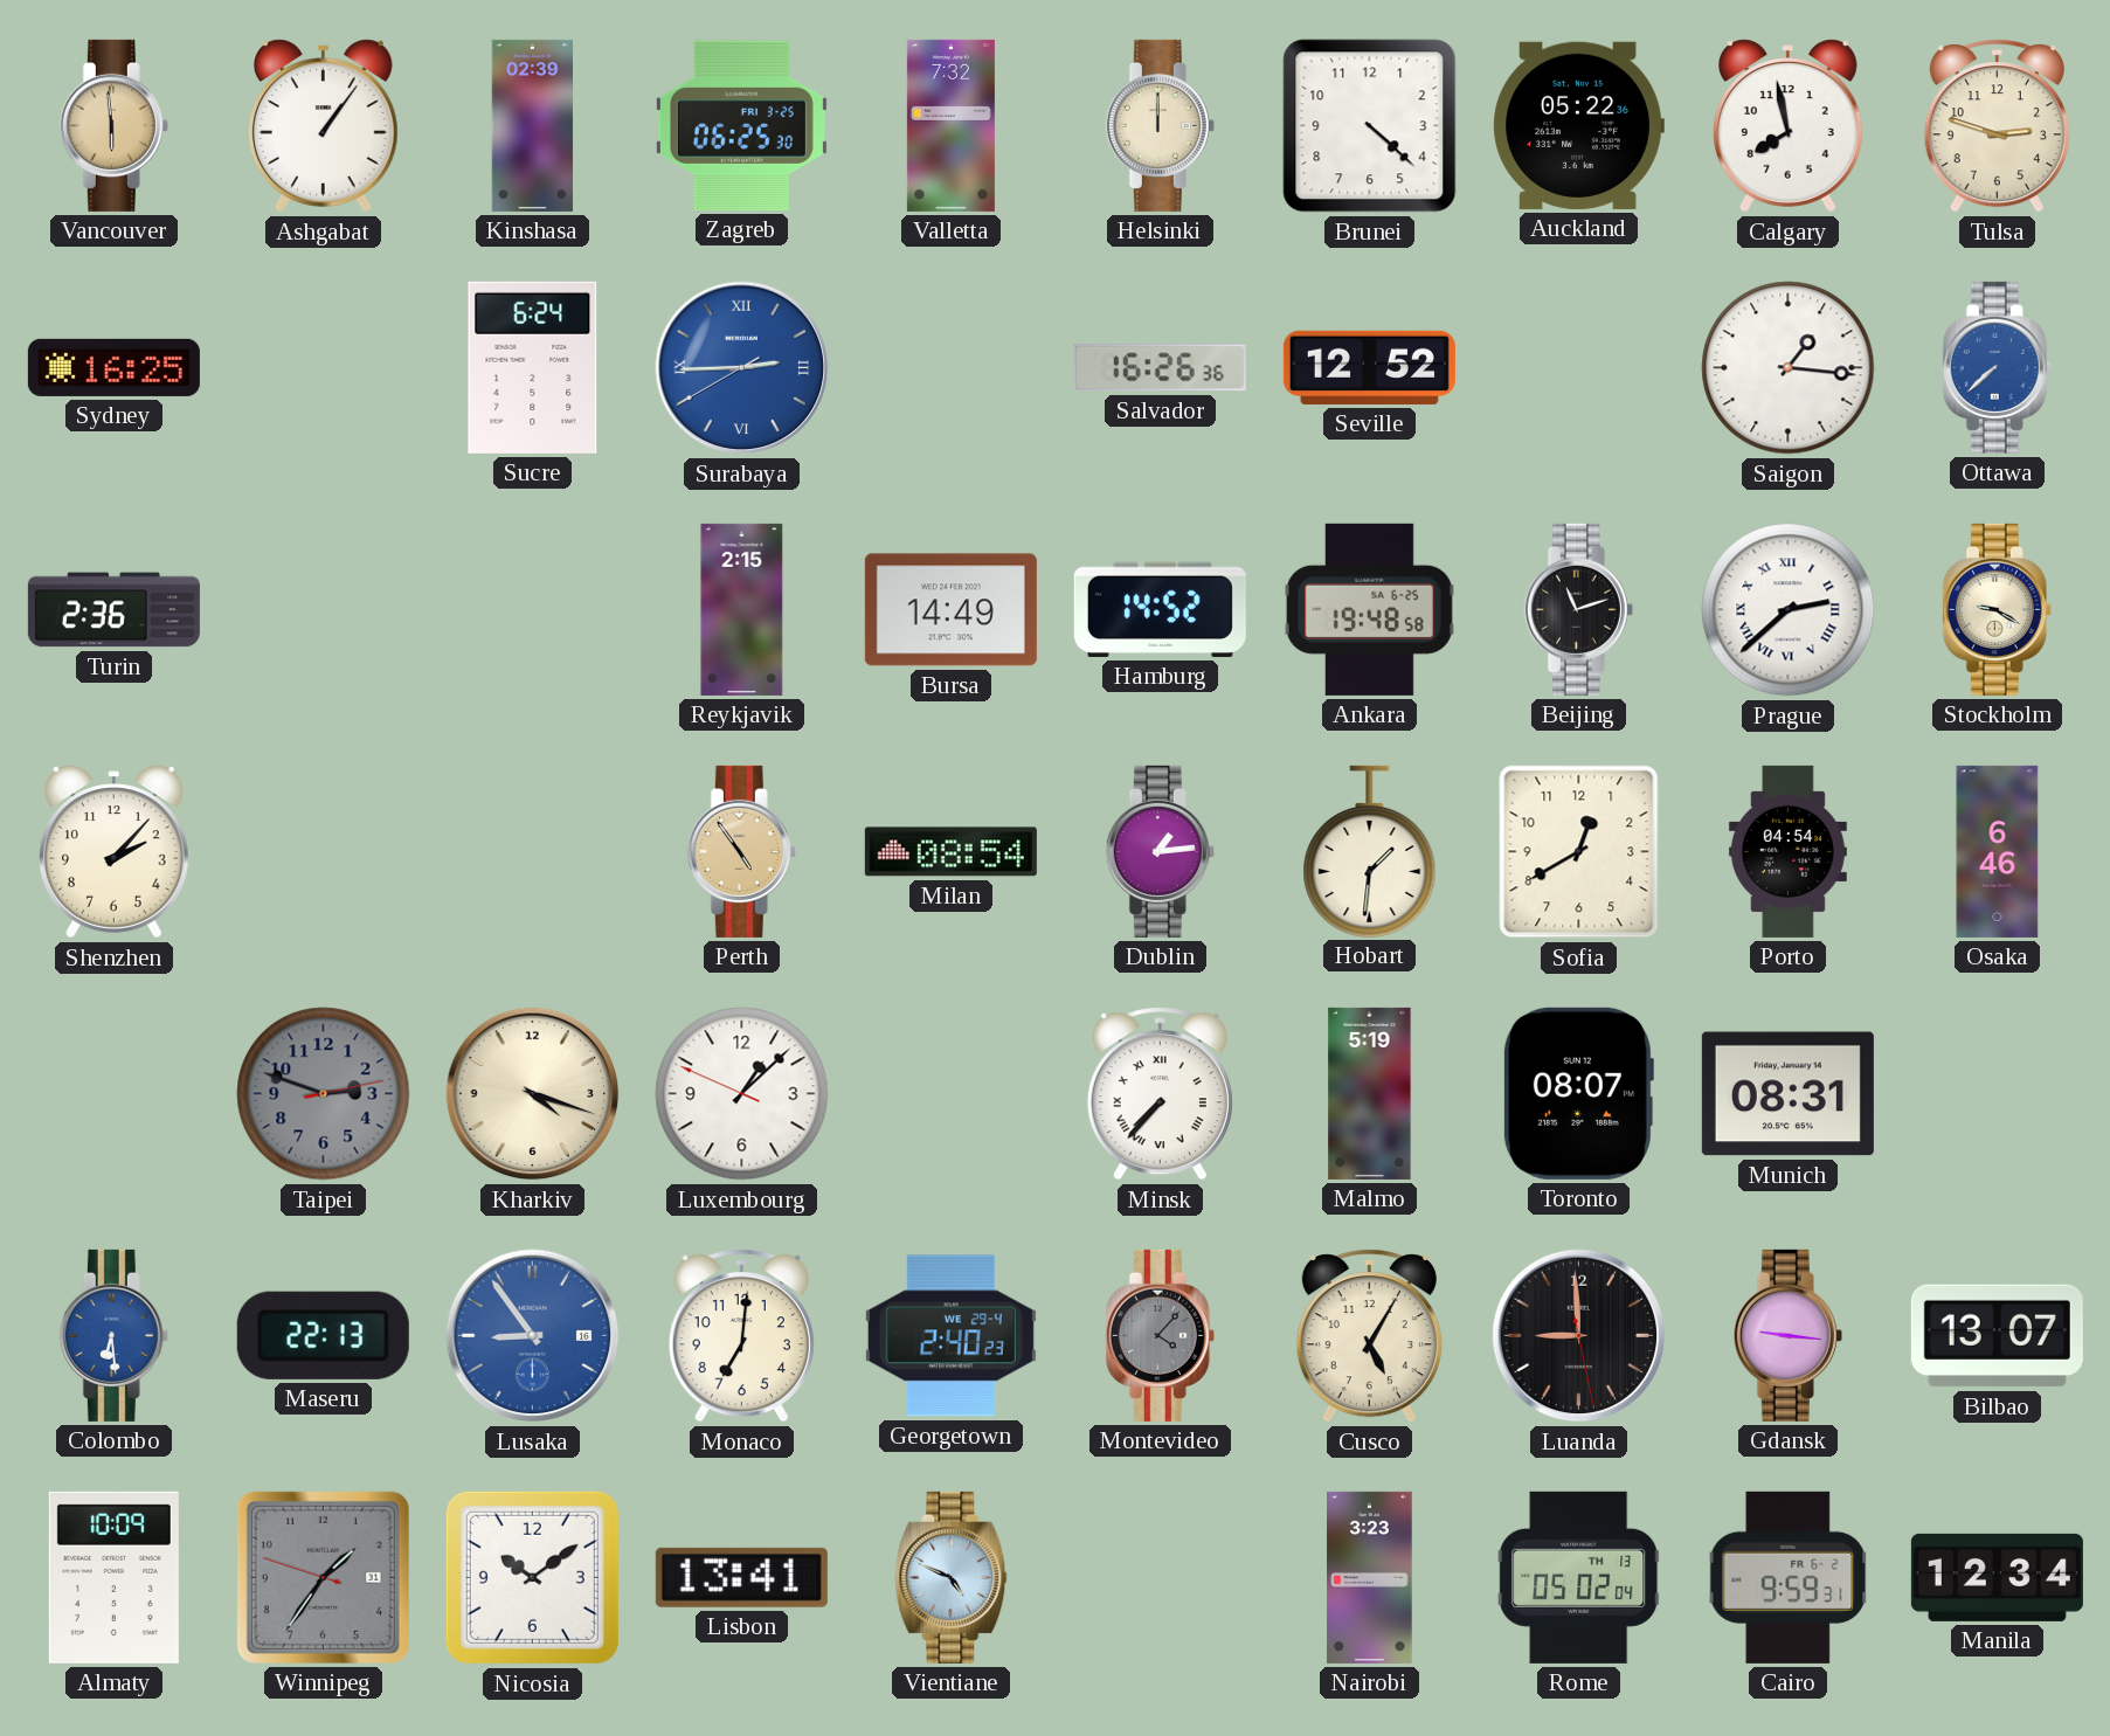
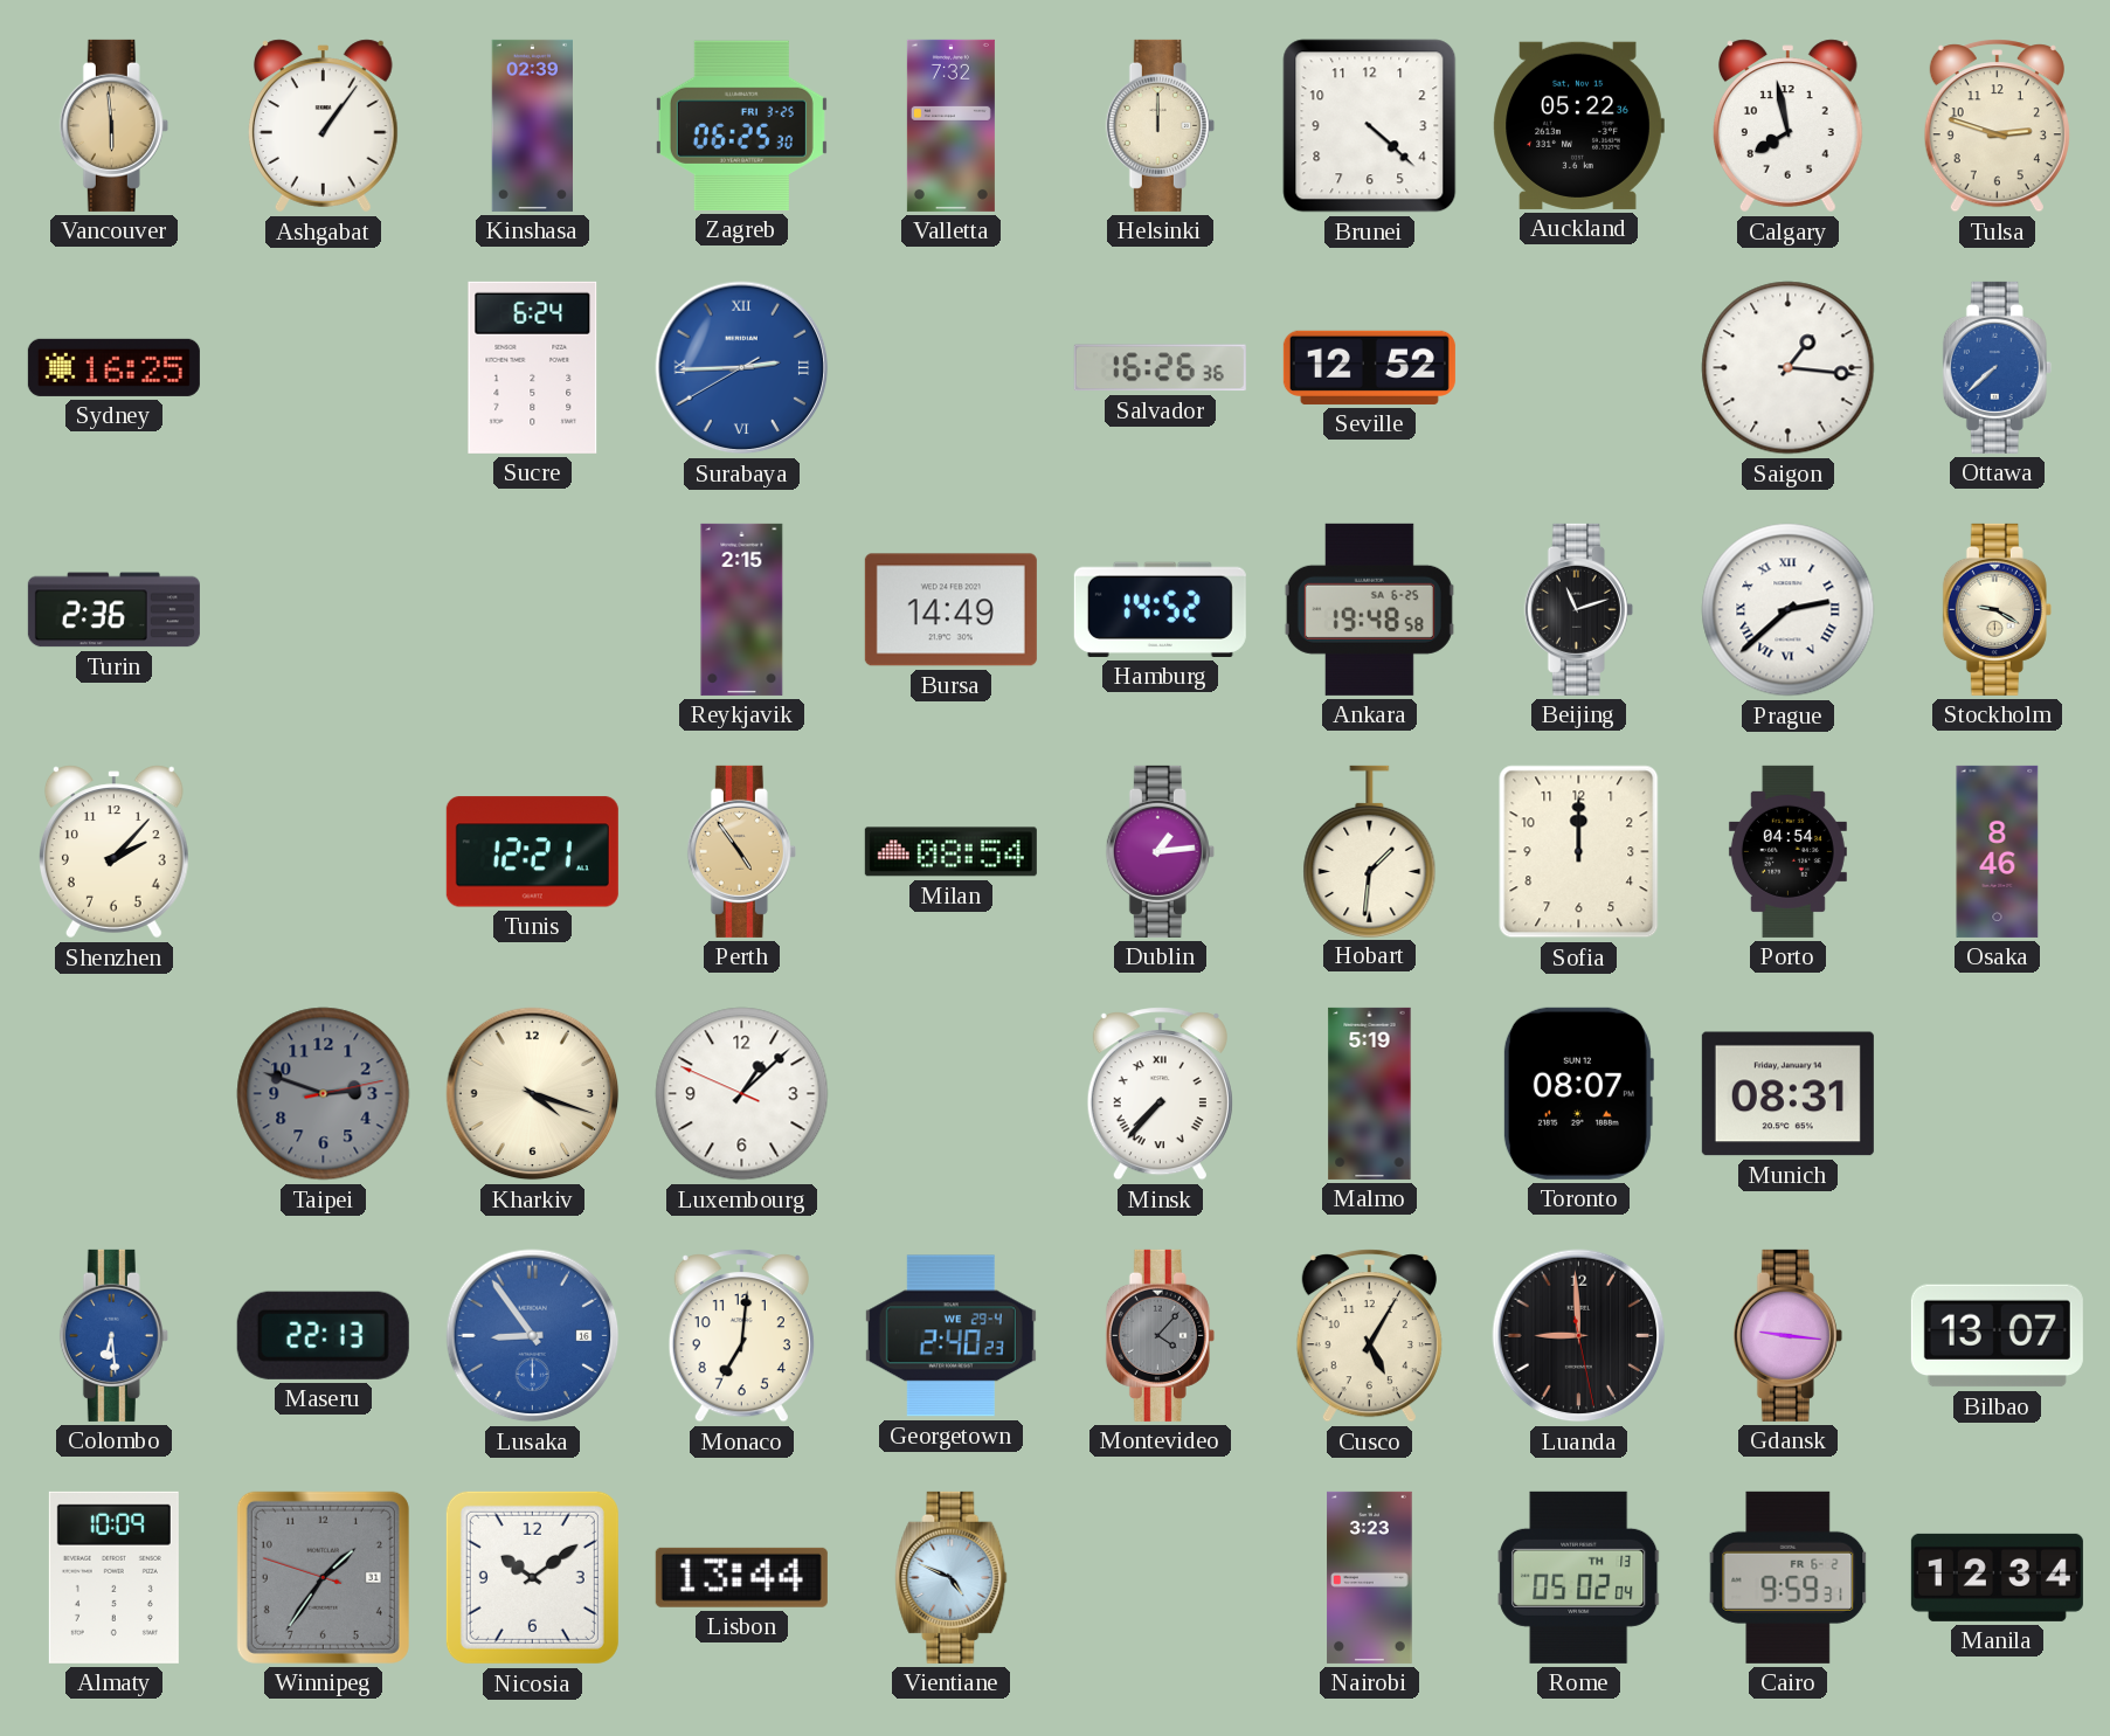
Tunis: none -> 12:21
Sofia: 12:40 -> 12:00
Osaka: 6:46 -> 8:46
Lisbon: 13:41 -> 13:44
